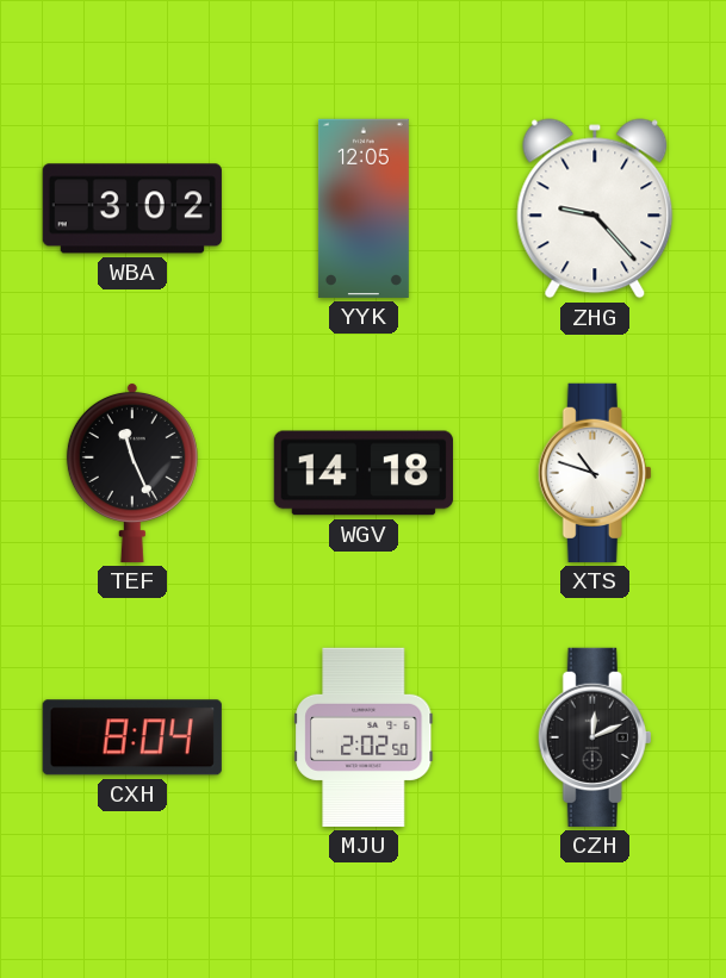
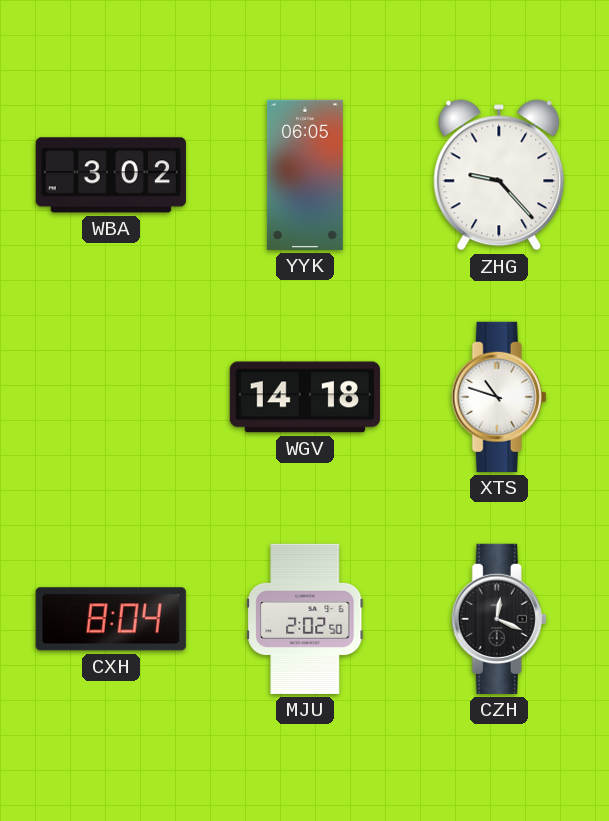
YYK: 12:05 -> 06:05
TEF: 11:26 -> none
CZH: 12:11 -> 12:19
